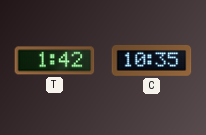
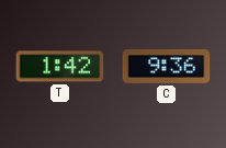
C: 10:35 -> 9:36
